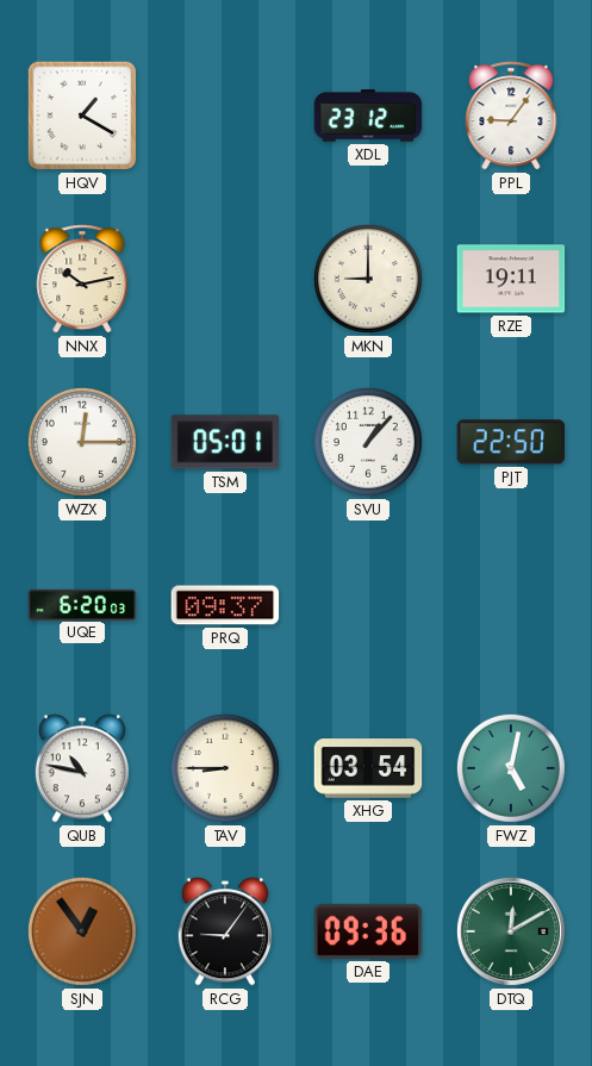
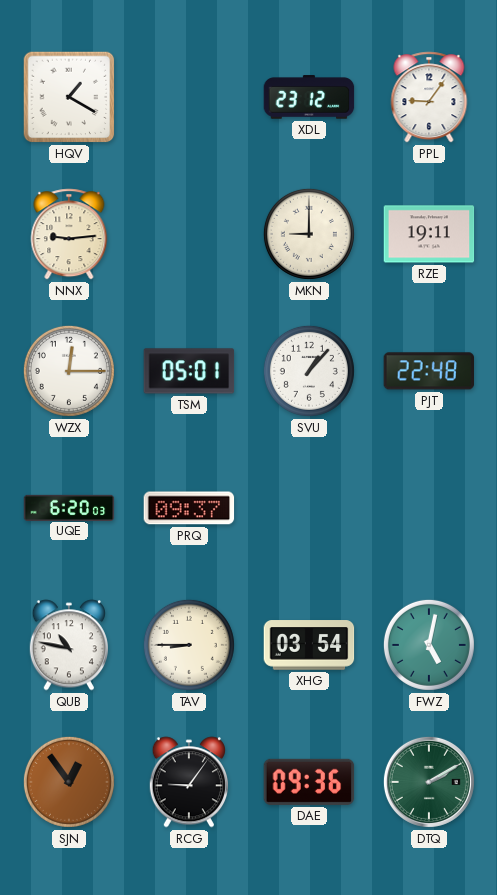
NNX: 10:13 -> 9:14
PJT: 22:50 -> 22:48
DTQ: 12:10 -> 2:10
